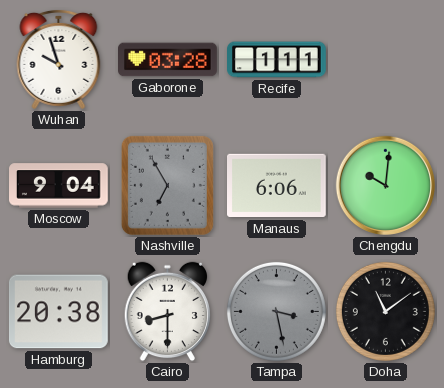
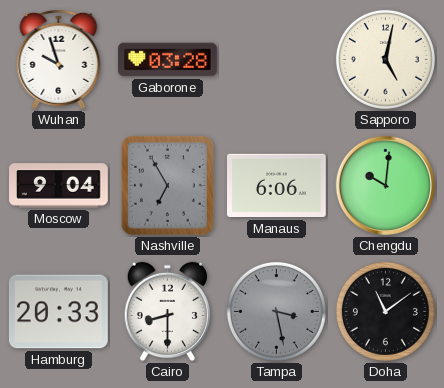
Recife: 1:11 -> none
Sapporo: none -> 5:02
Hamburg: 20:38 -> 20:33
